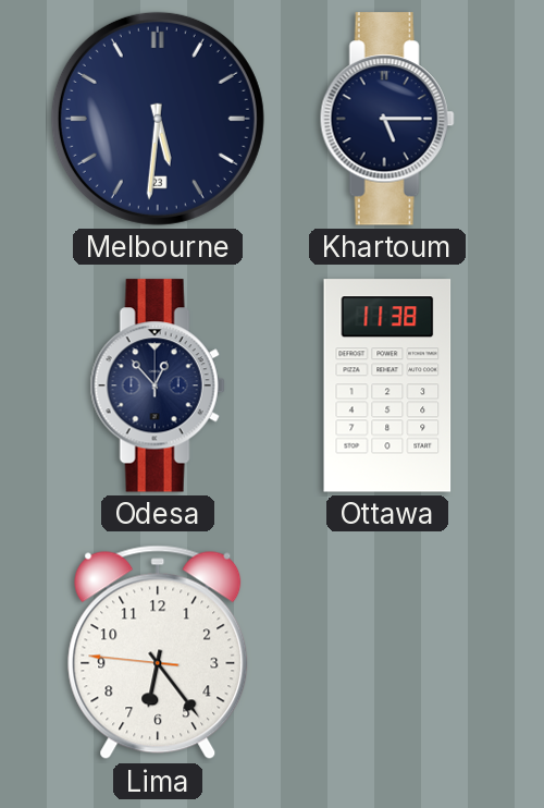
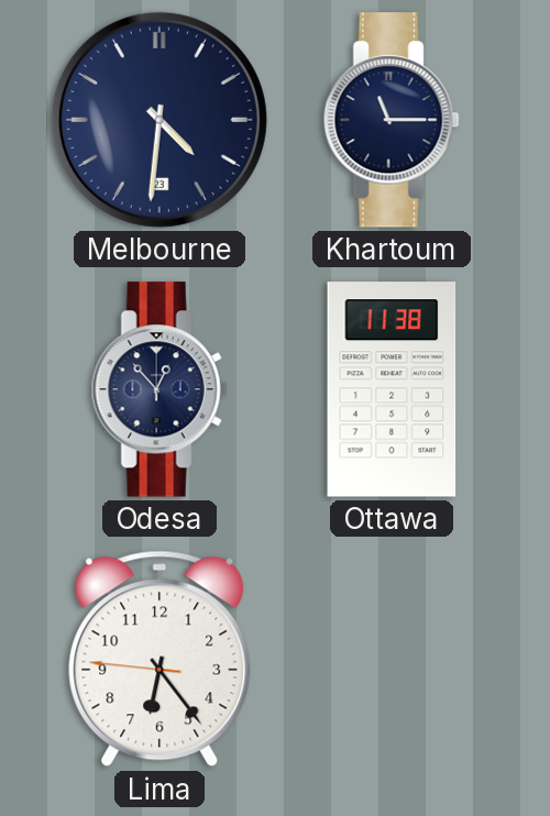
Melbourne: 5:31 -> 4:31
Khartoum: 5:15 -> 11:15
